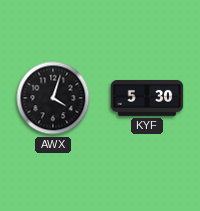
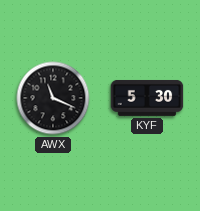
AWX: 4:03 -> 11:19
